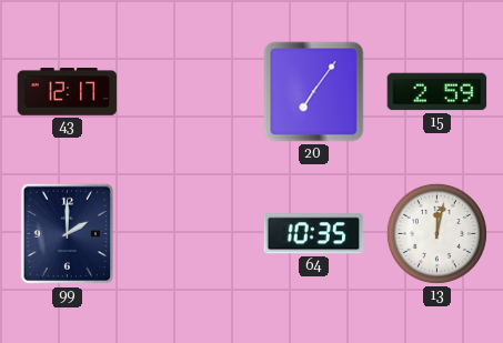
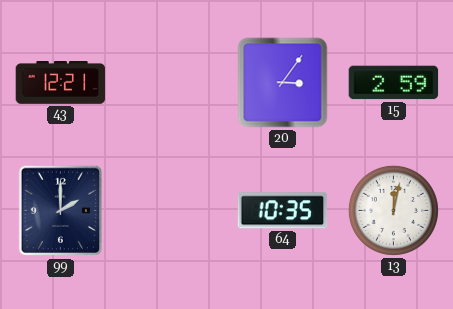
43: 12:17 -> 12:21
20: 7:06 -> 3:06
